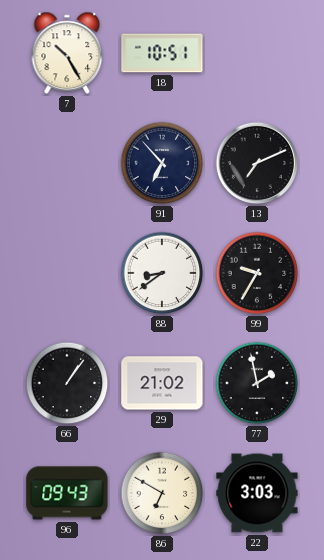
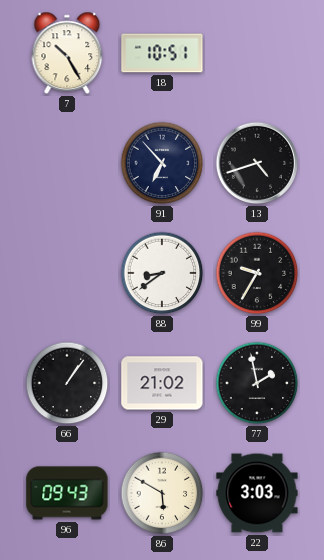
13: 7:11 -> 4:42
86: 6:50 -> 5:50
